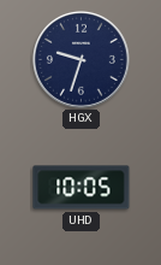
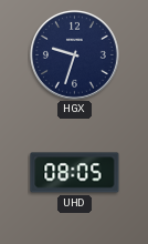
UHD: 10:05 -> 08:05
